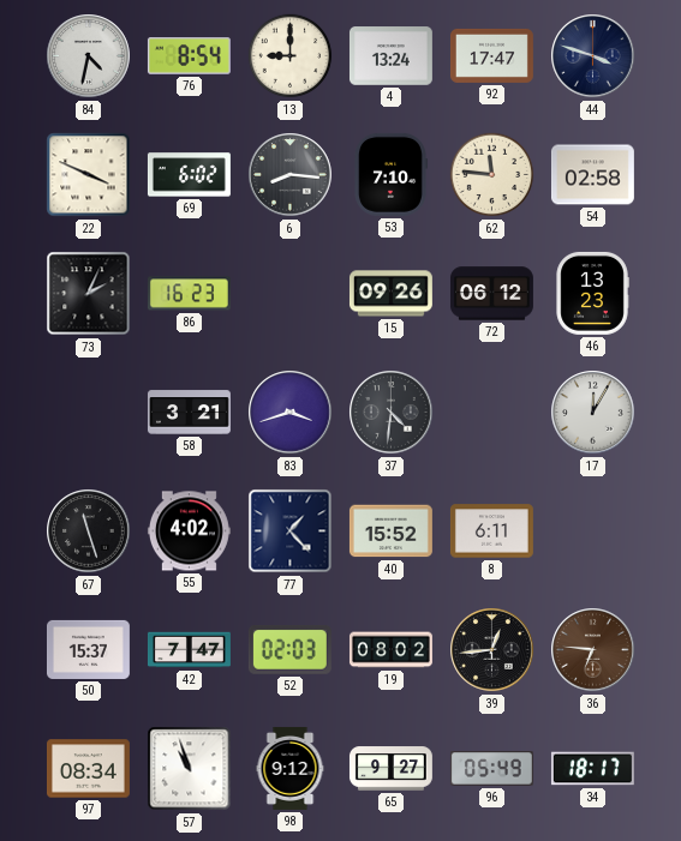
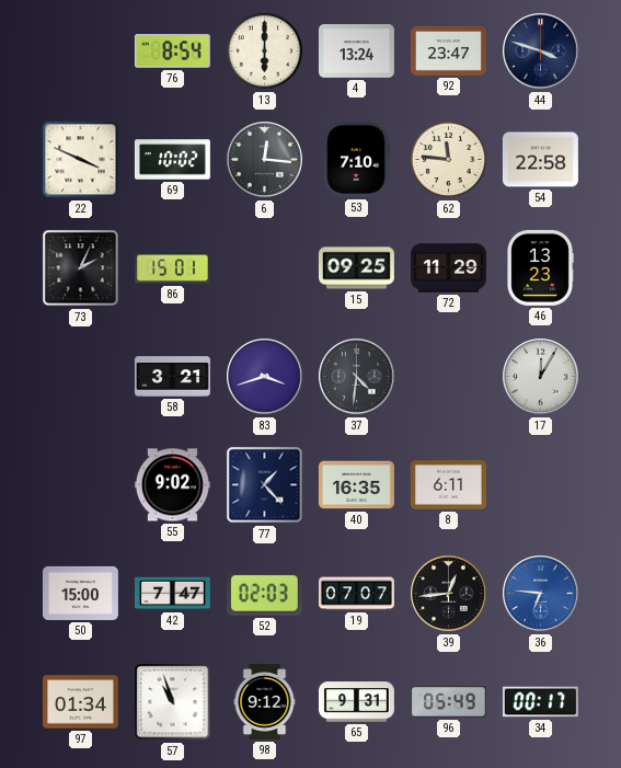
84: 4:32 -> none
13: 9:00 -> 6:00
92: 17:47 -> 23:47
69: 6:02 -> 10:02
6: 8:16 -> 12:16
54: 02:58 -> 22:58
86: 16:23 -> 15:01
15: 09:26 -> 09:25
72: 06:12 -> 11:29
67: 11:27 -> none
55: 4:02 -> 9:02
40: 15:52 -> 16:35
50: 15:37 -> 15:00
19: 08:02 -> 07:07
36 dial: brown -> blue
97: 08:34 -> 01:34
65: 9:27 -> 9:31
34: 18:17 -> 00:17
